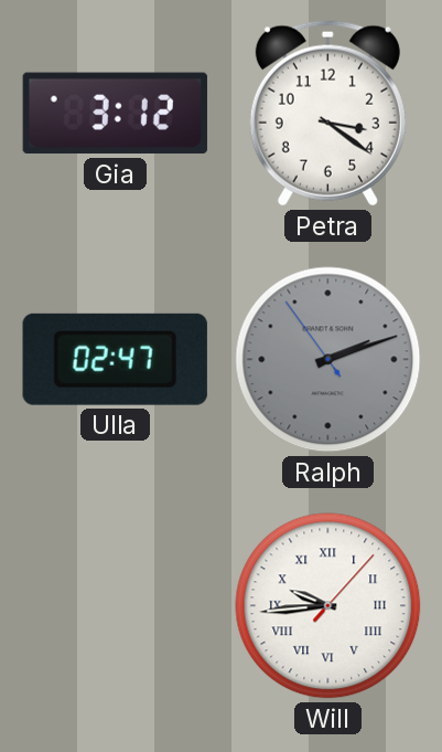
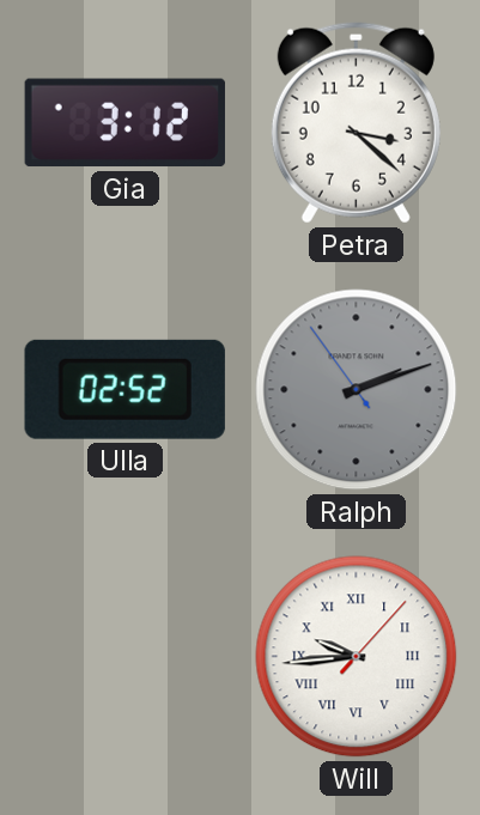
Petra: 3:21 -> 3:22
Ulla: 02:47 -> 02:52
